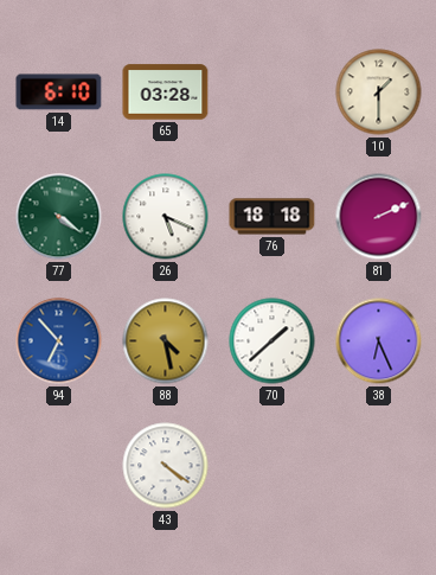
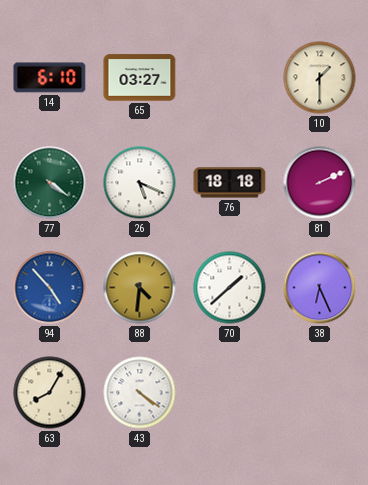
65: 03:28 -> 03:27
94: 6:53 -> 4:53
88: 4:28 -> 4:31
63: none -> 8:05
